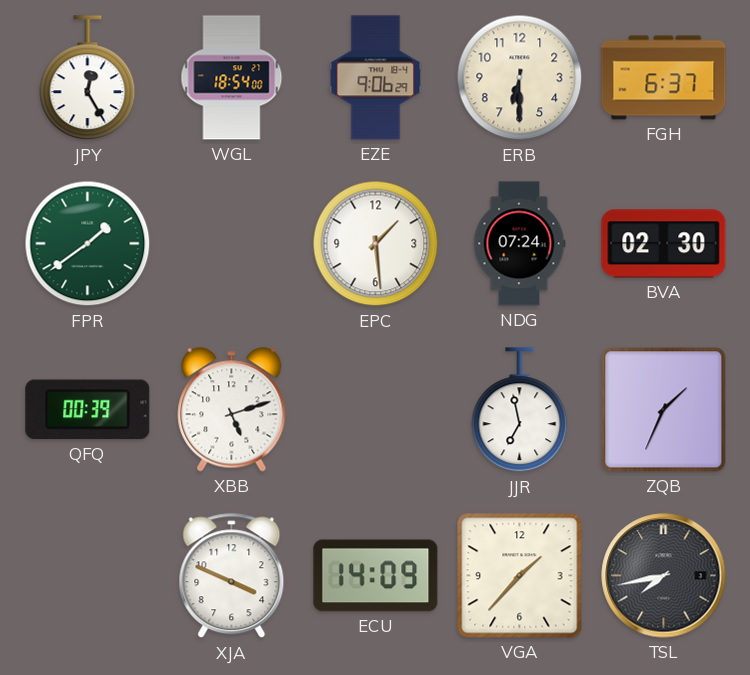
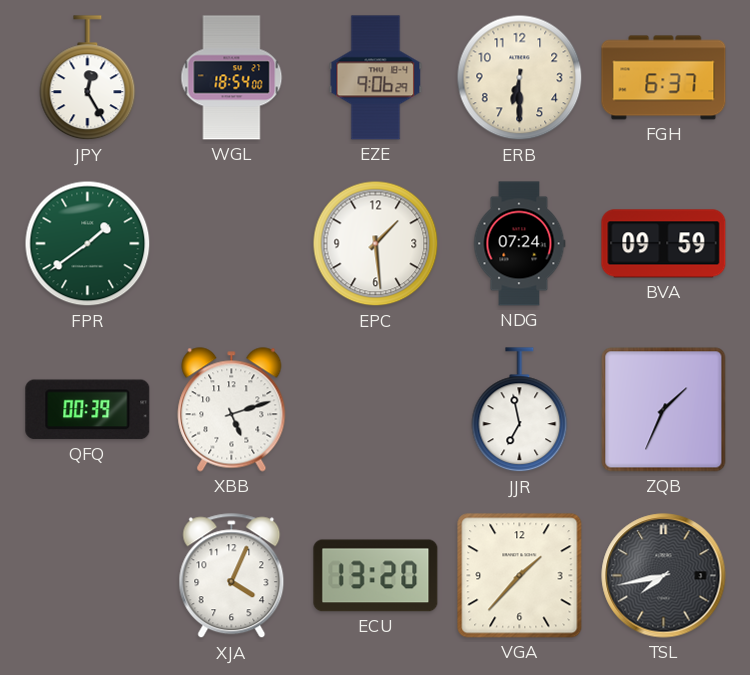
BVA: 02:30 -> 09:59
XJA: 3:49 -> 4:04
ECU: 14:09 -> 13:20
